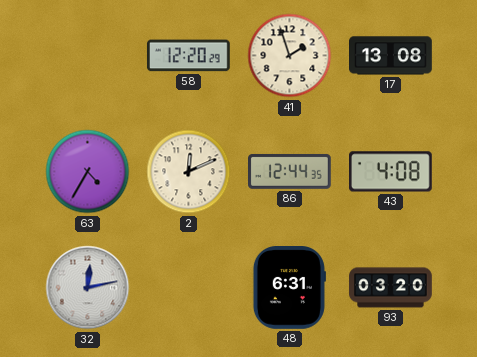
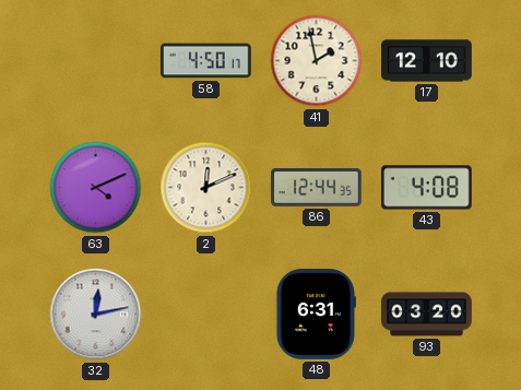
58: 12:20 -> 4:50
41: 1:57 -> 1:58
17: 13:08 -> 12:10
63: 4:35 -> 4:11
